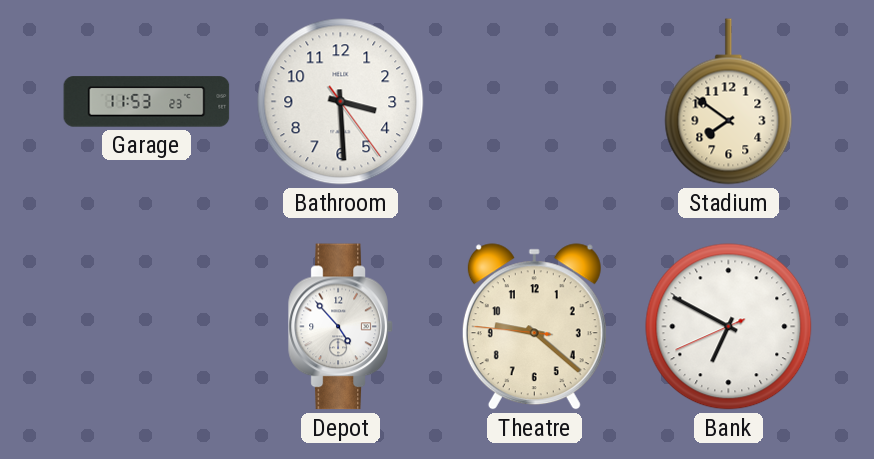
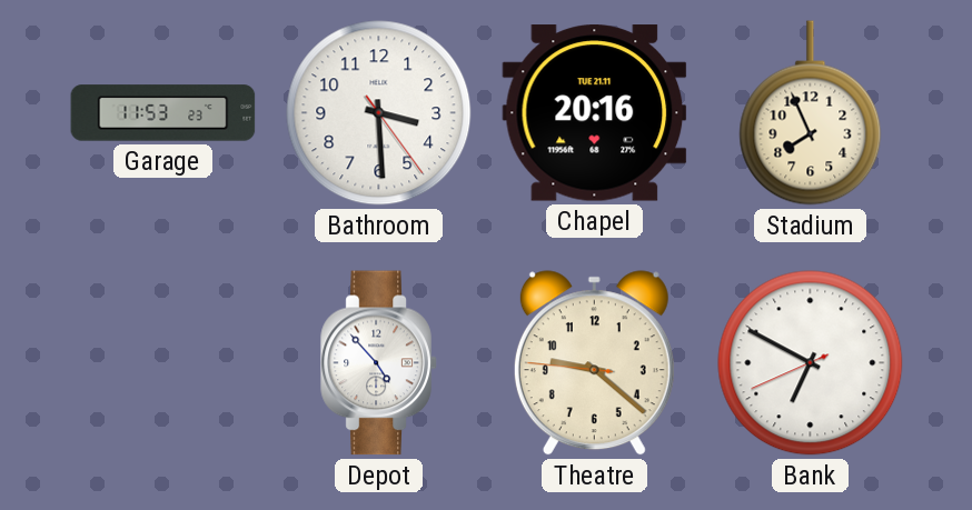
Chapel: none -> 20:16
Stadium: 7:51 -> 7:56
